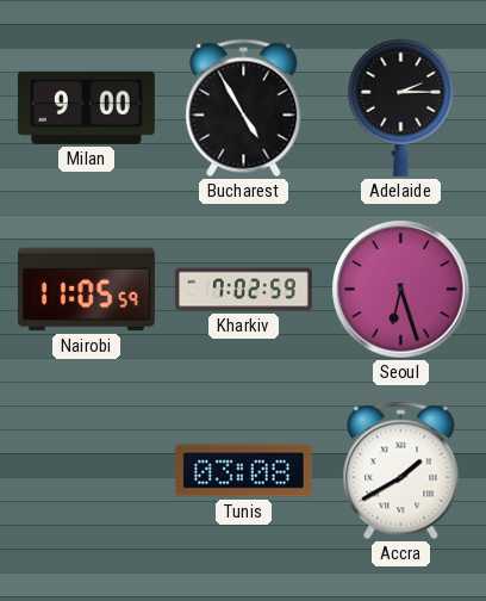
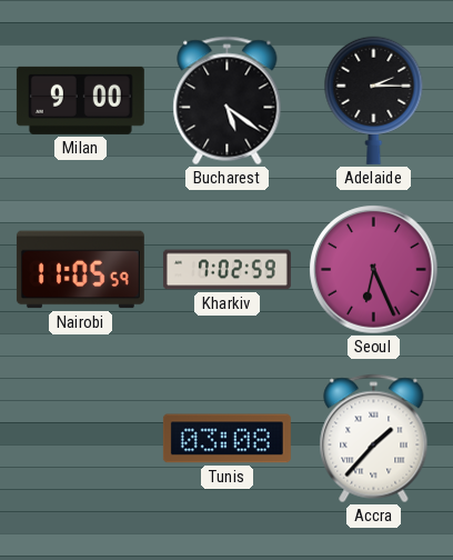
Bucharest: 4:55 -> 5:21
Seoul: 6:27 -> 6:26
Accra: 1:40 -> 1:37
